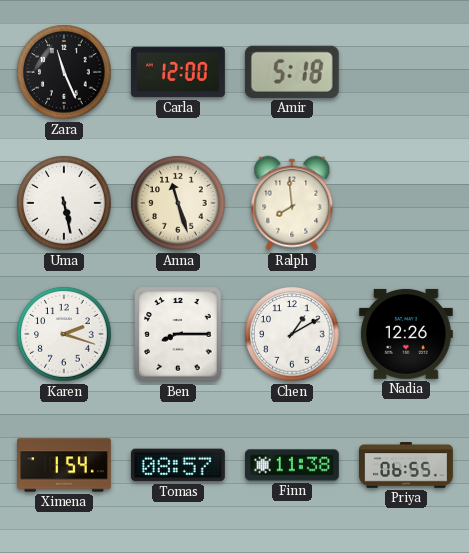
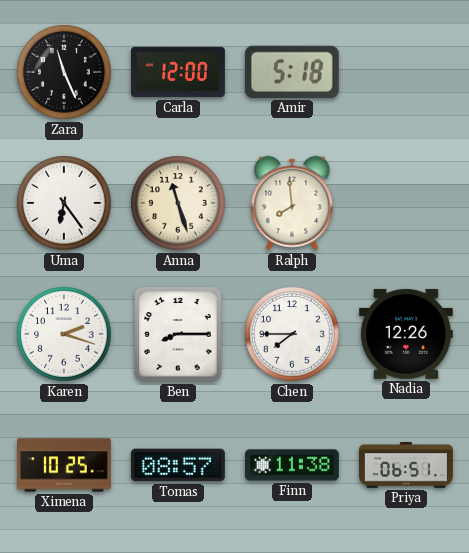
Uma: 5:28 -> 6:24
Chen: 1:10 -> 7:45
Ximena: 1:54 -> 10:25
Priya: 06:55 -> 06:51
